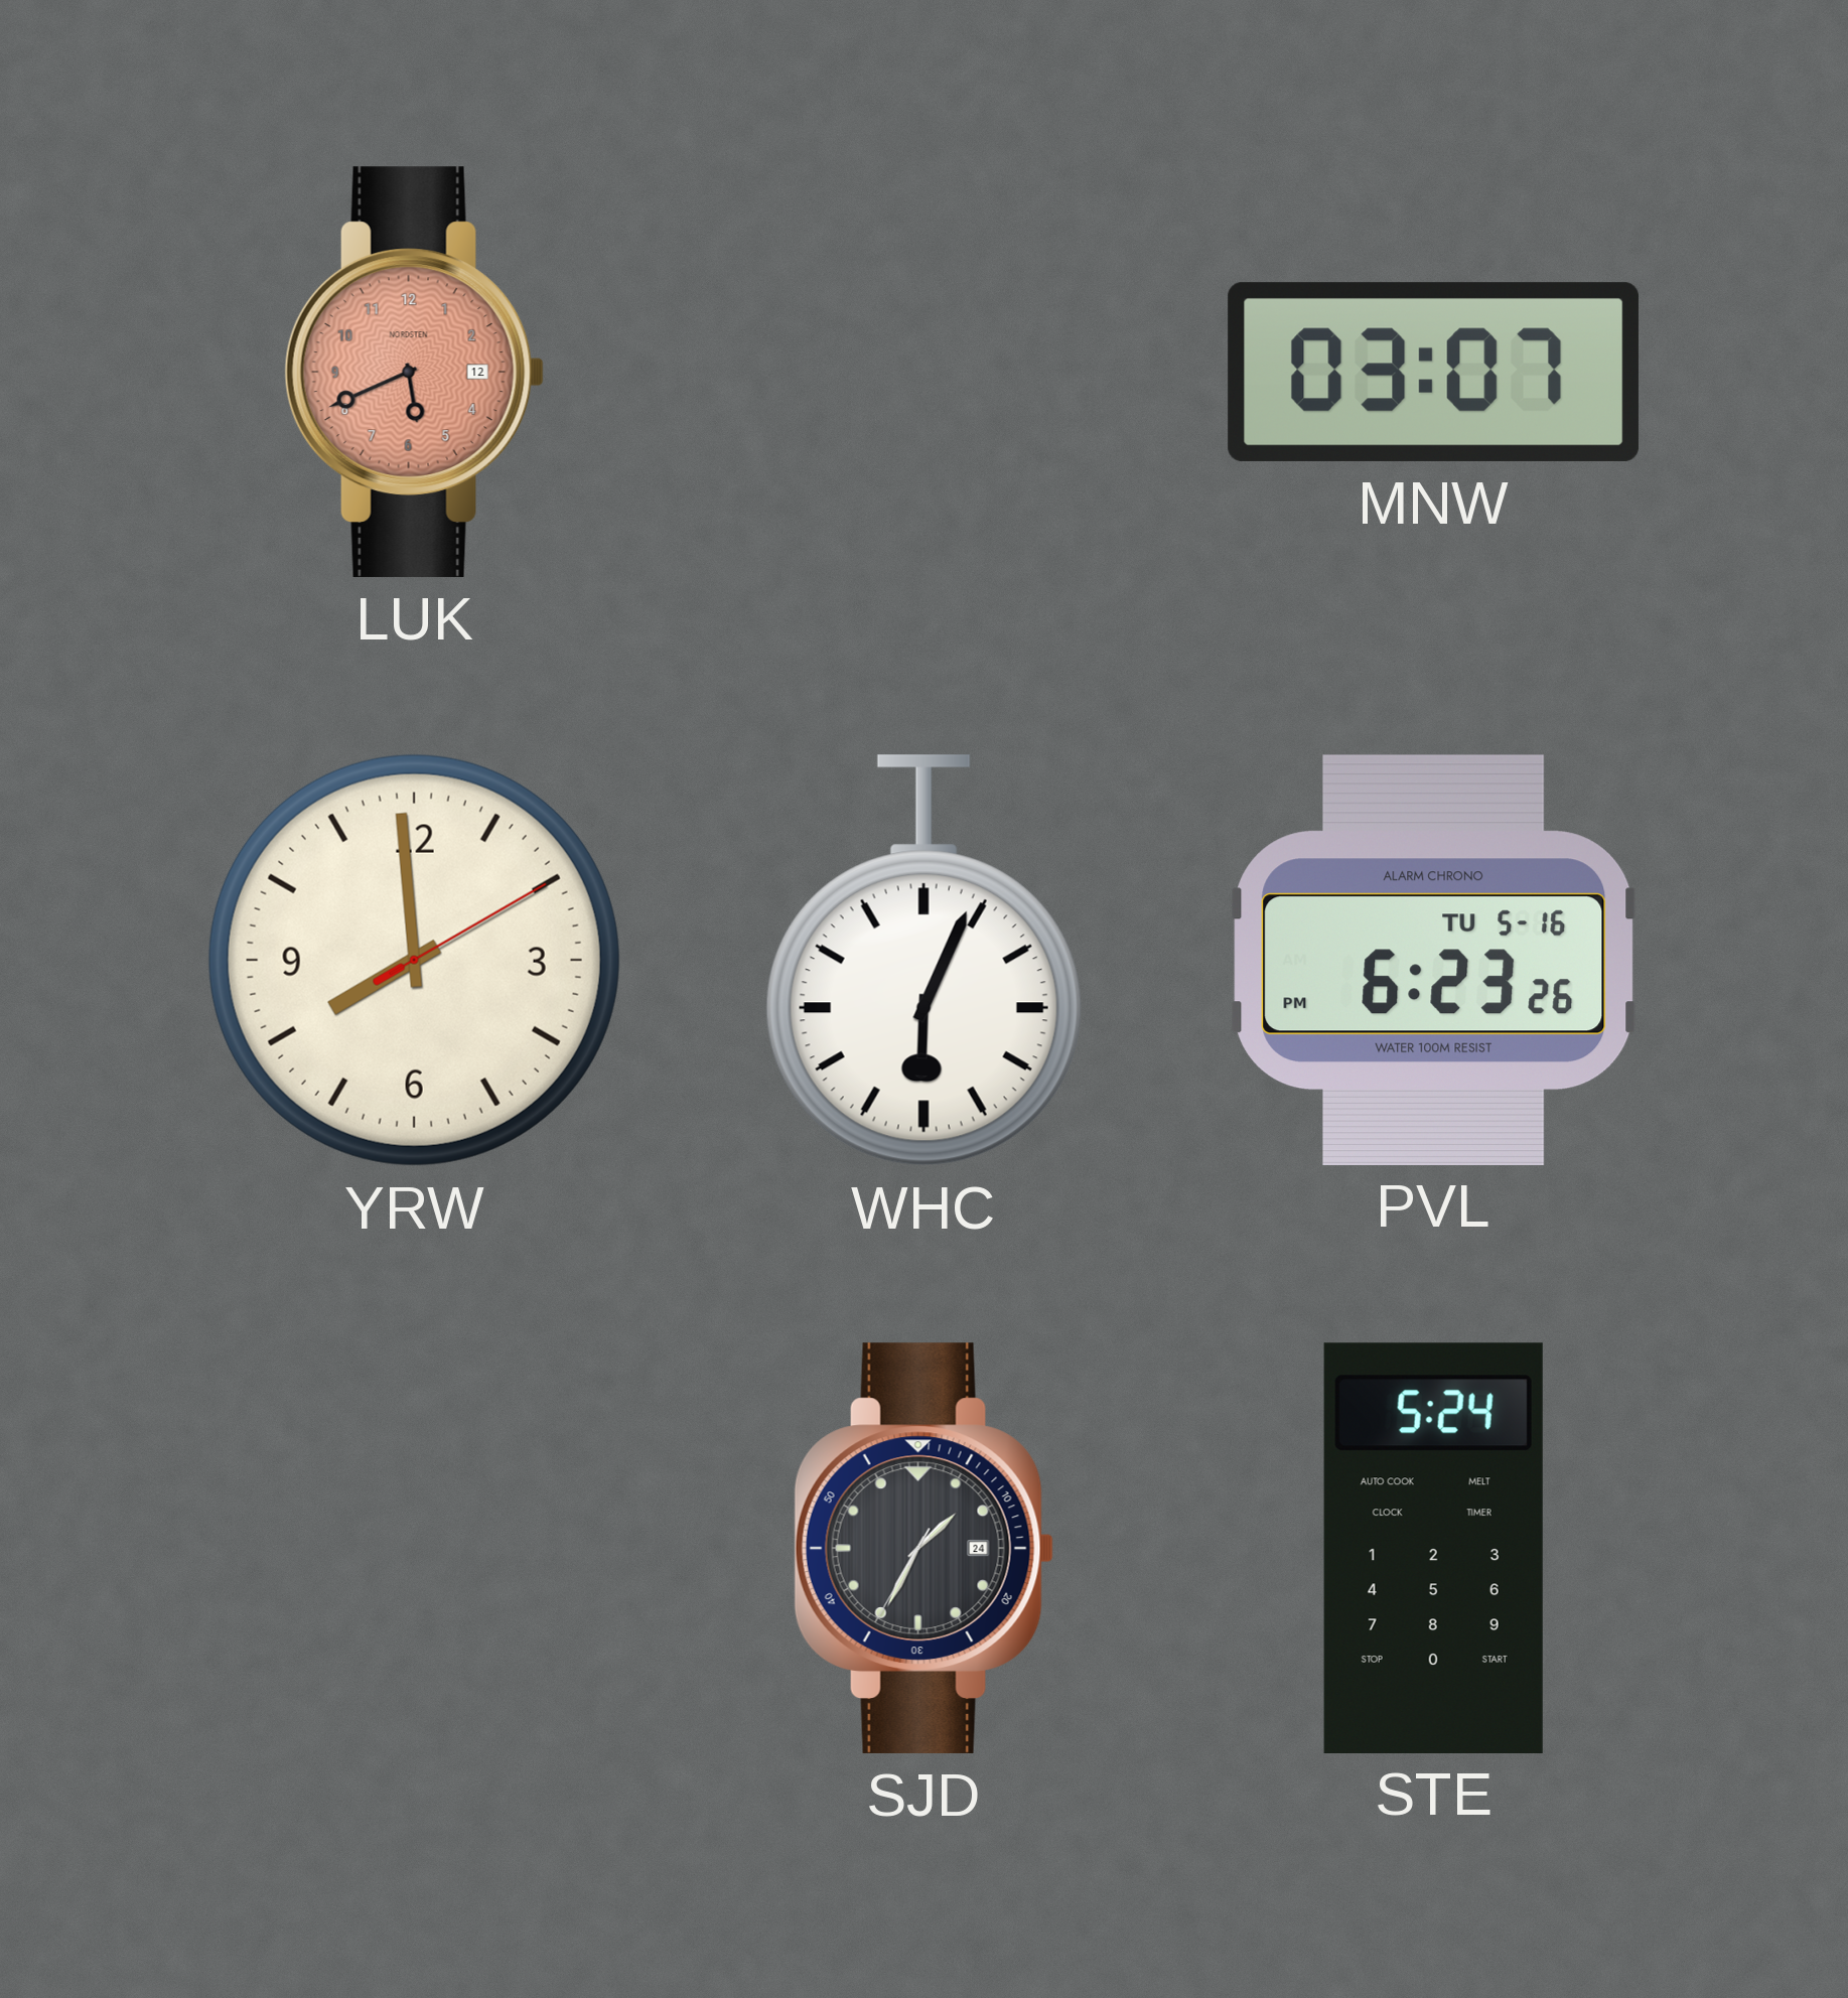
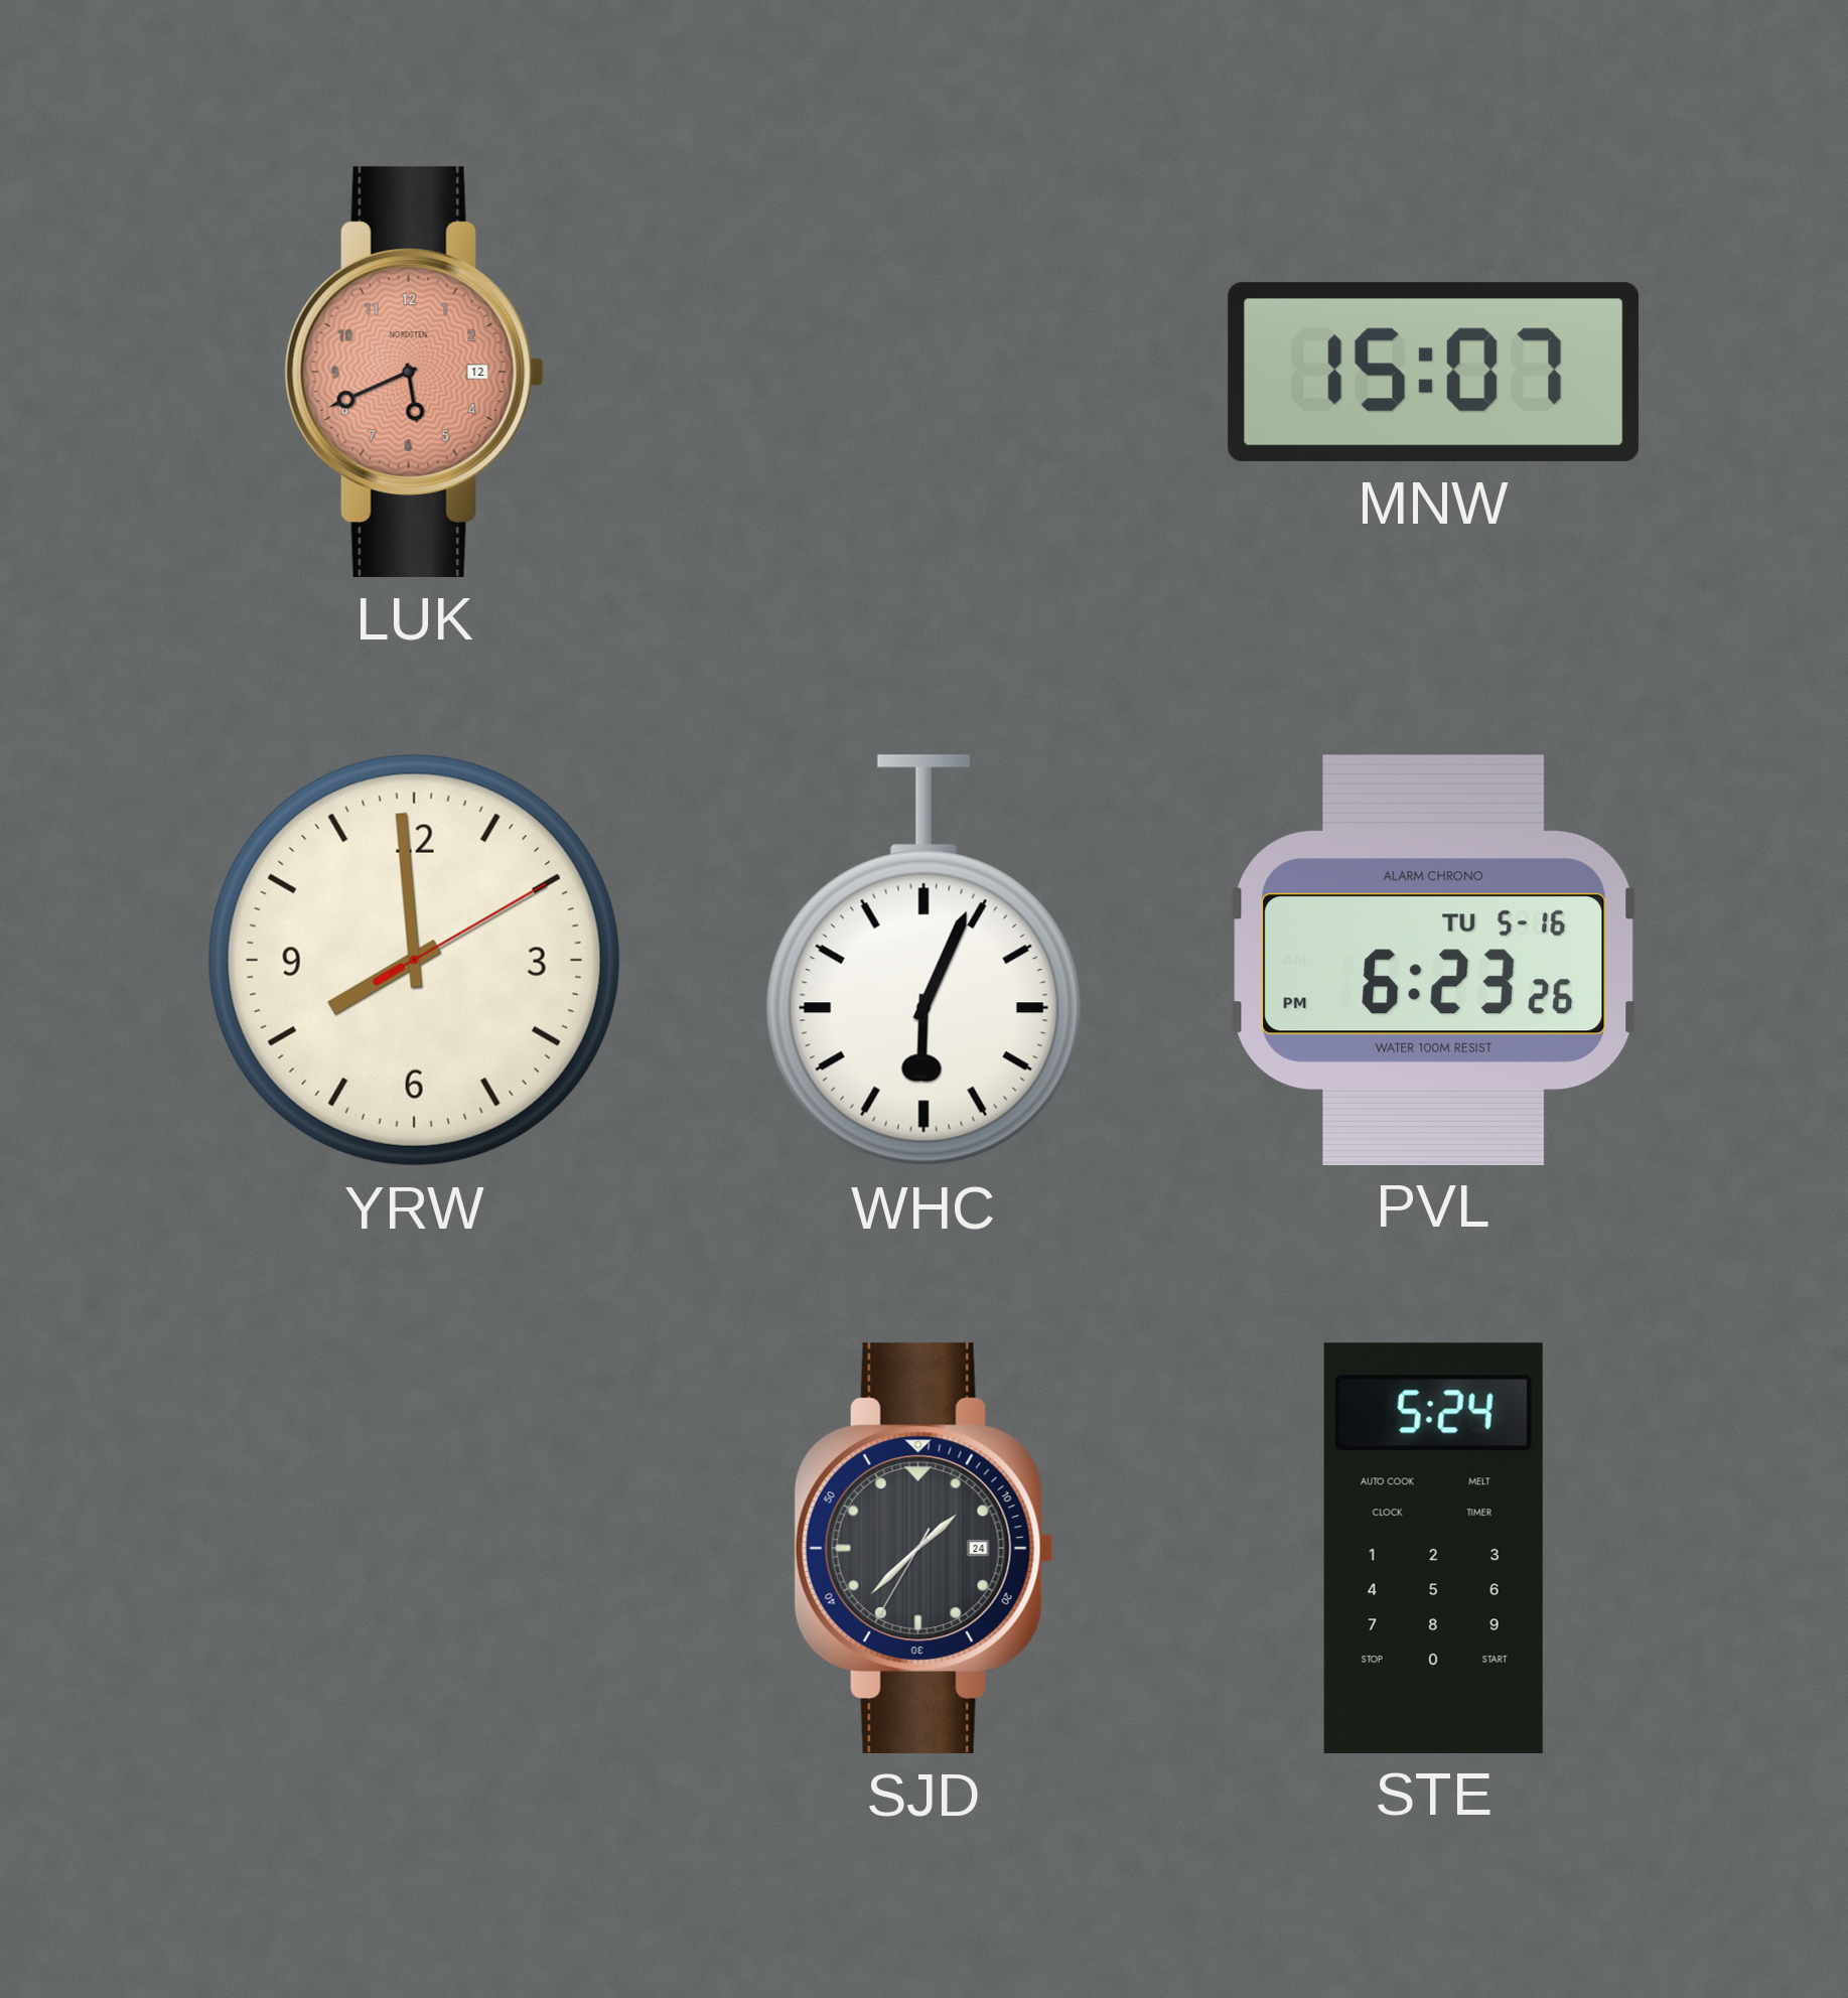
MNW: 03:07 -> 15:07
SJD: 1:34 -> 1:37
